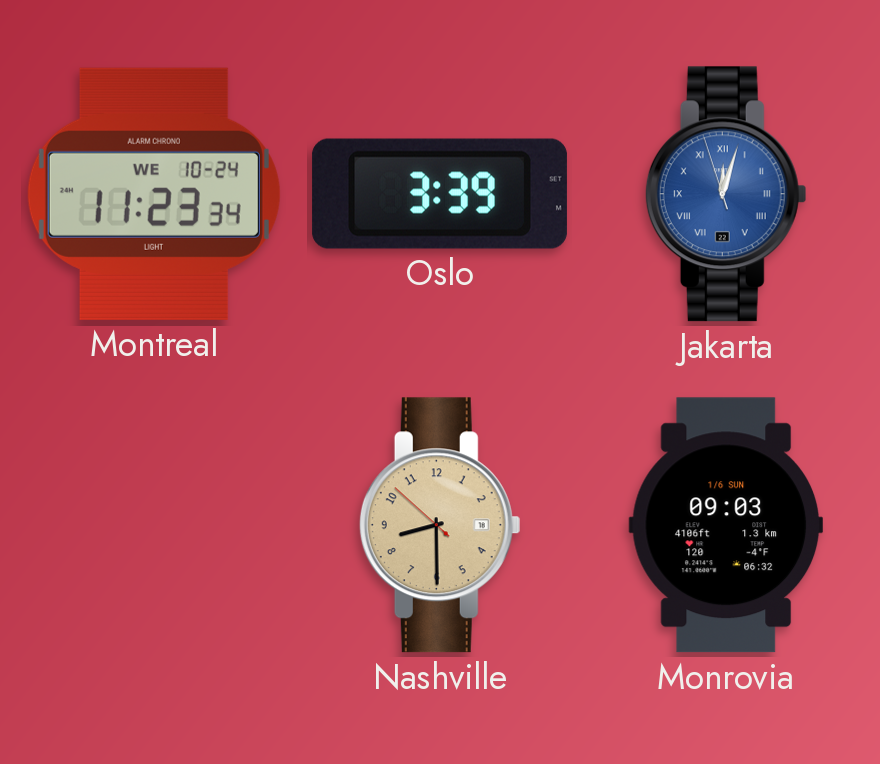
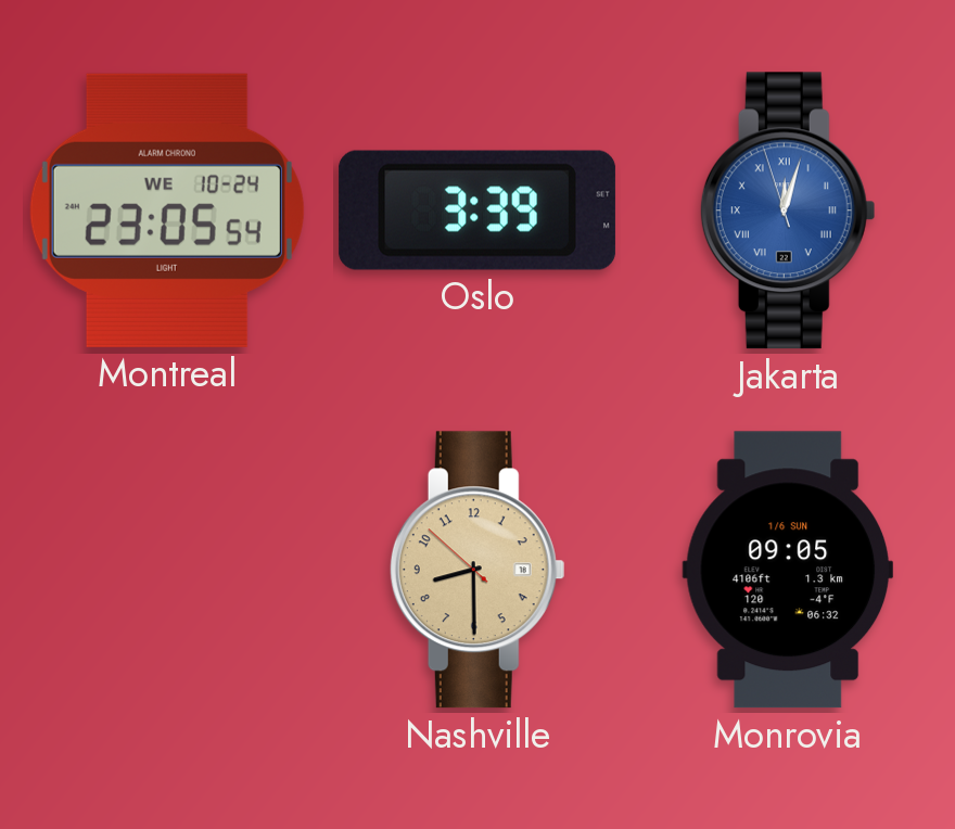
Montreal: 11:23 -> 23:05
Monrovia: 09:03 -> 09:05
